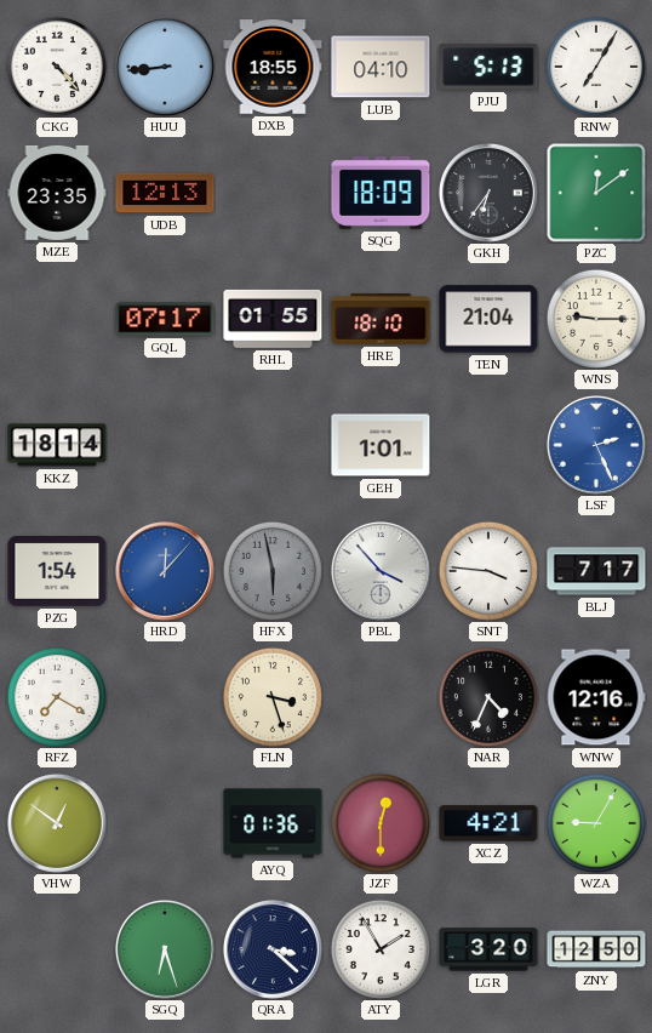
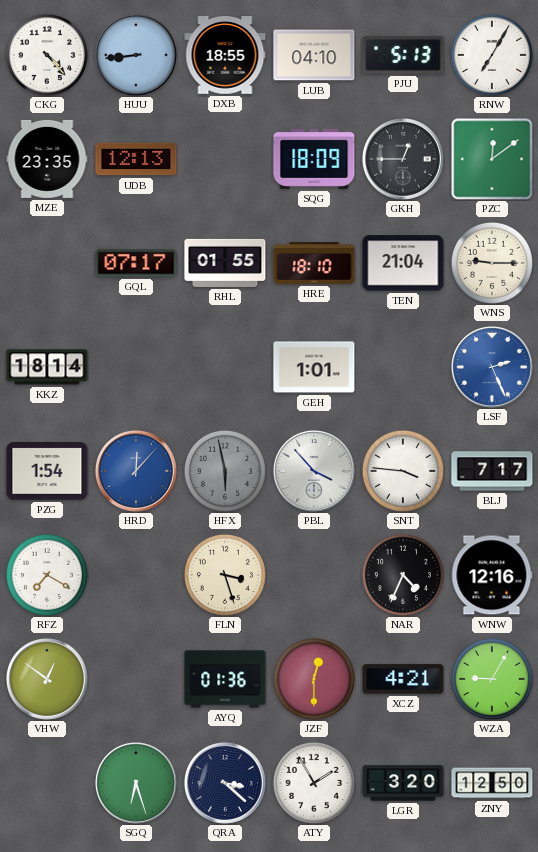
GKH: 6:36 -> 12:45
